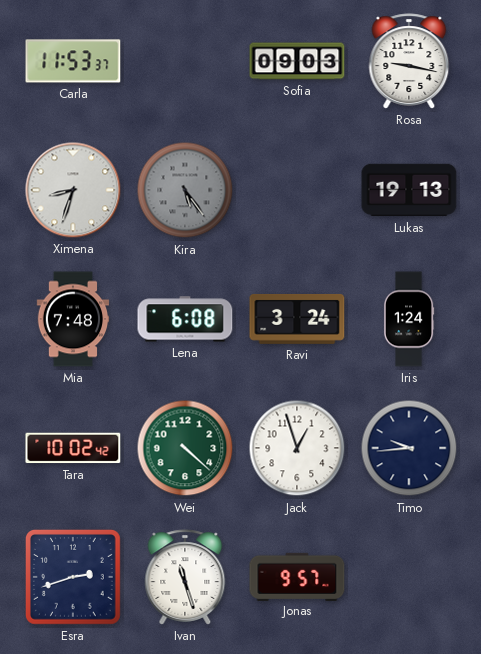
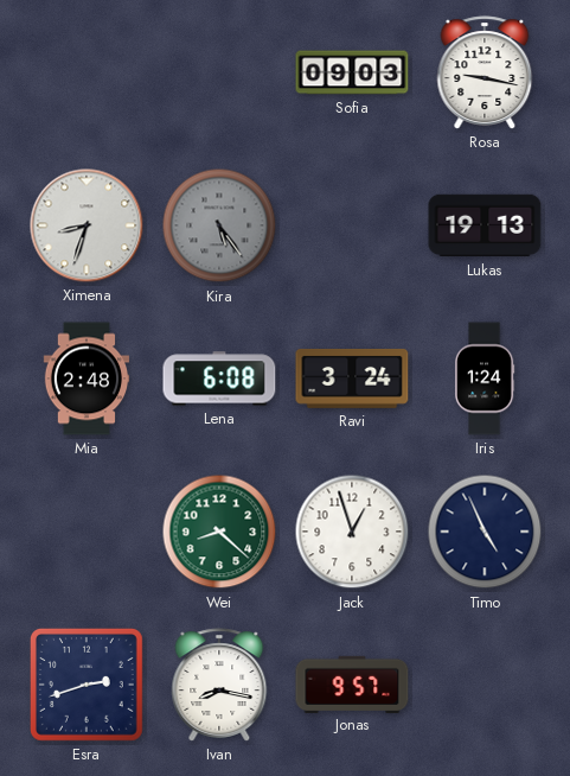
Carla: 11:53 -> none
Mia: 7:48 -> 2:48
Tara: 10:02 -> none
Wei: 4:22 -> 8:22
Timo: 9:44 -> 4:56
Ivan: 11:27 -> 8:17
